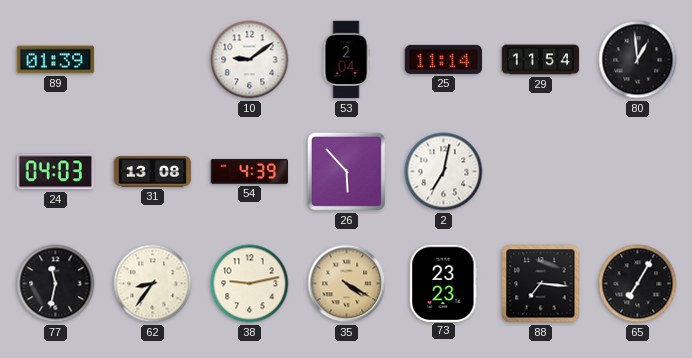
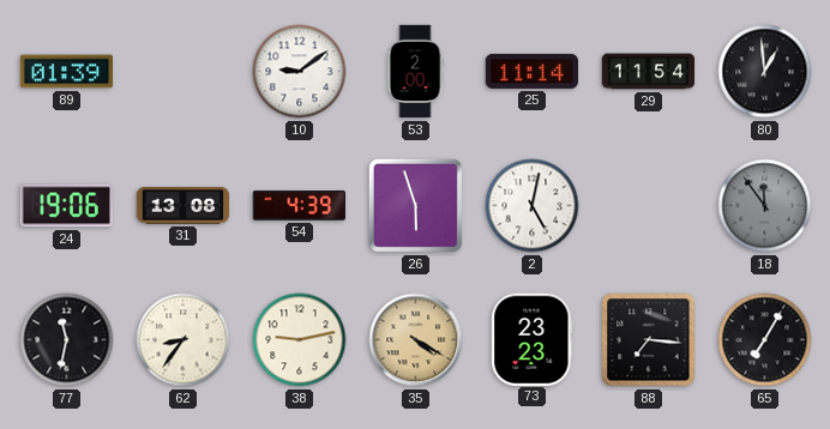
53: 2:04 -> 2:00
24: 04:03 -> 19:06
26: 5:53 -> 5:57
2: 7:02 -> 5:02
18: none -> 11:54
